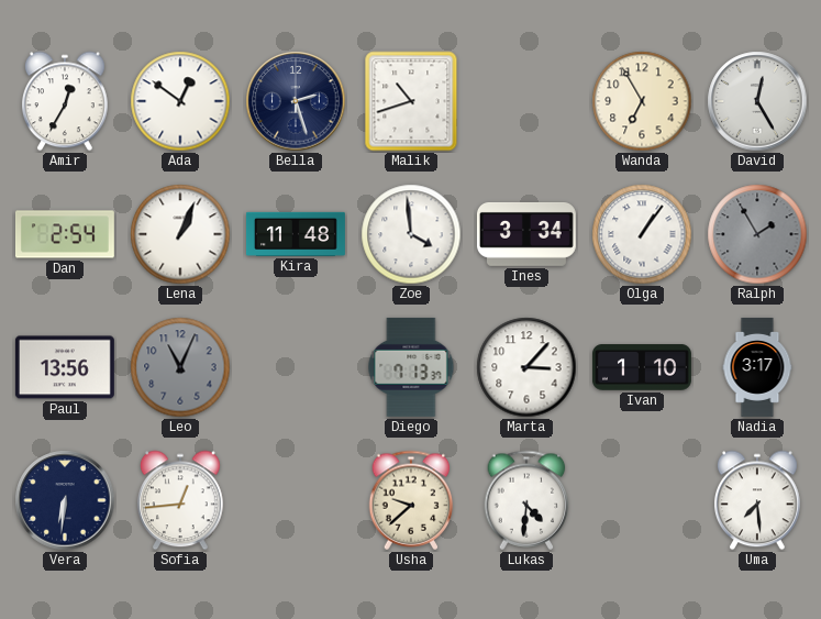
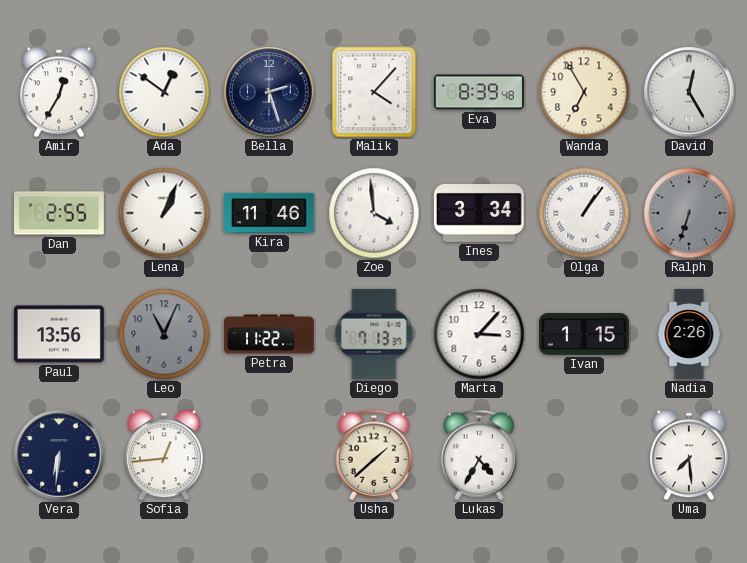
Malik: 10:42 -> 4:07
Eva: none -> 8:39
Dan: 2:54 -> 2:55
Kira: 11:48 -> 11:46
Ralph: 1:55 -> 6:33
Petra: none -> 11:22
Ivan: 1:10 -> 1:15
Nadia: 3:17 -> 2:26
Usha: 9:38 -> 1:38
Lukas: 4:31 -> 4:35
